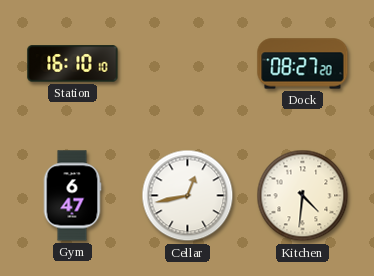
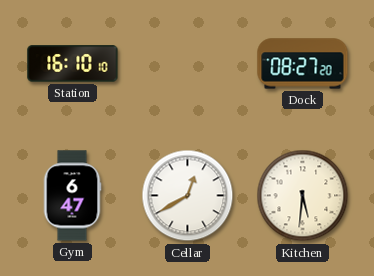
Cellar: 12:43 -> 12:40
Kitchen: 4:31 -> 5:31
